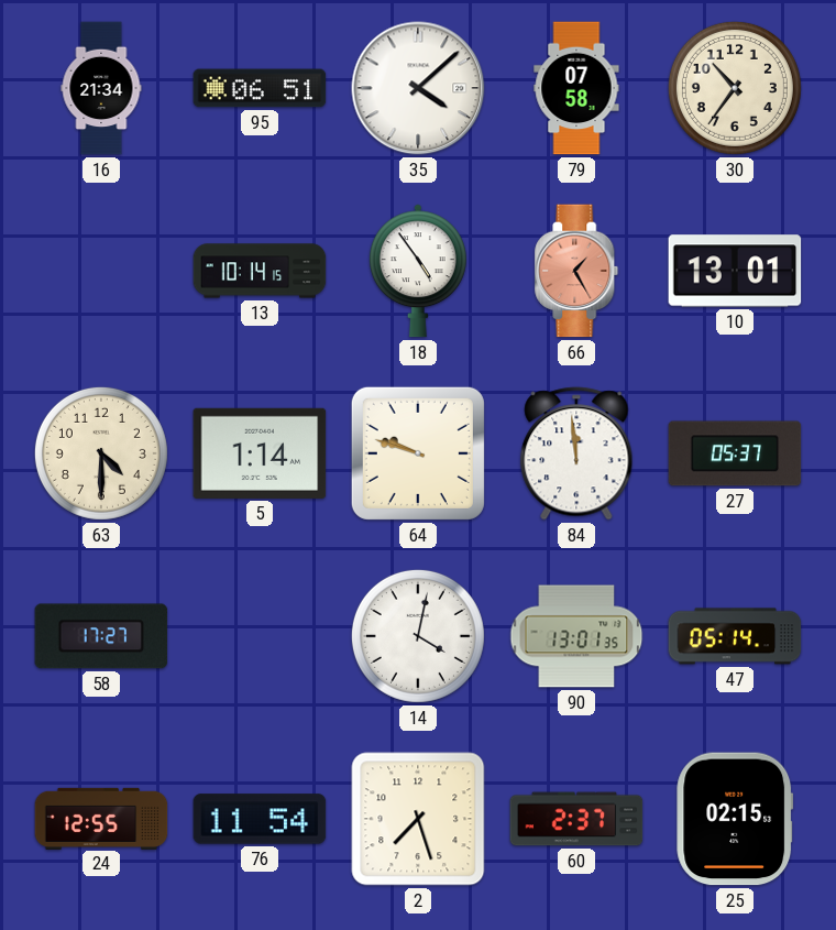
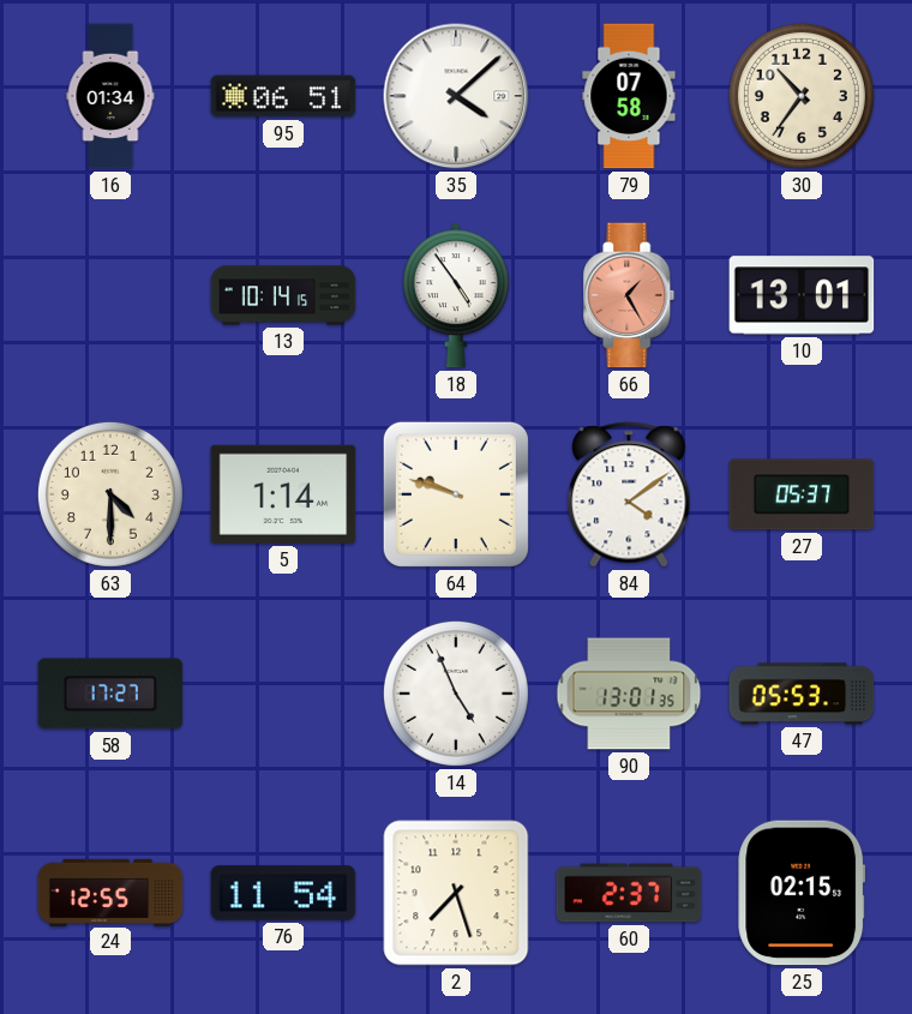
16: 21:34 -> 01:34
84: 11:59 -> 4:09
14: 4:02 -> 4:56
47: 05:14 -> 05:53
